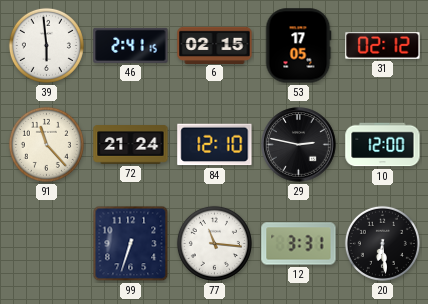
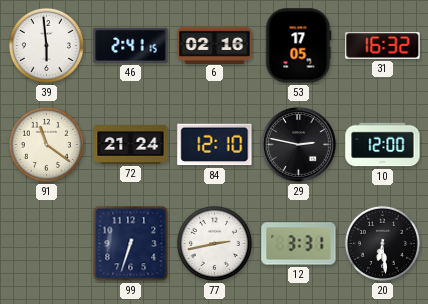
6: 02:15 -> 02:16
31: 02:12 -> 16:32
91: 11:23 -> 11:21
77: 11:16 -> 2:43
